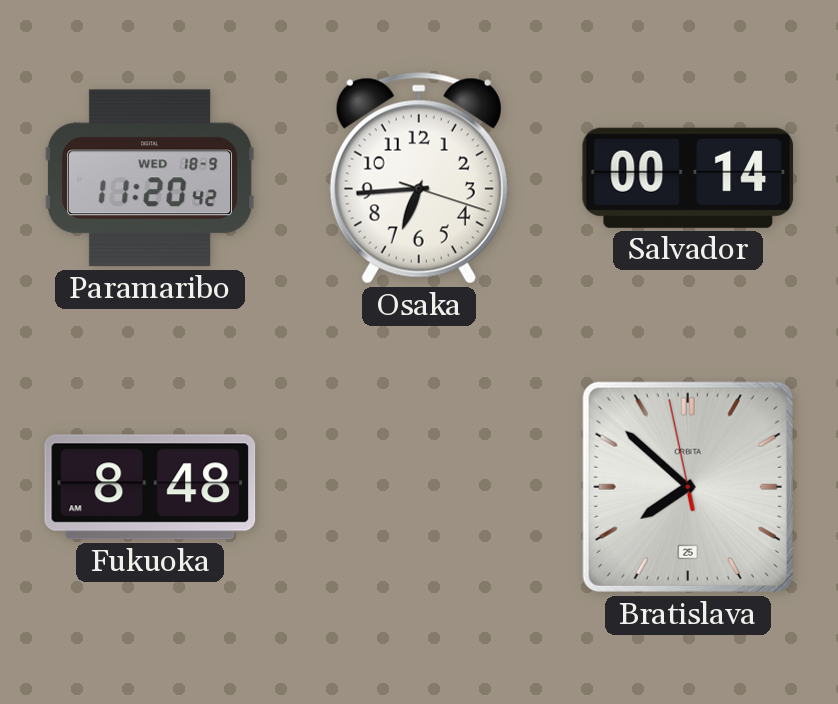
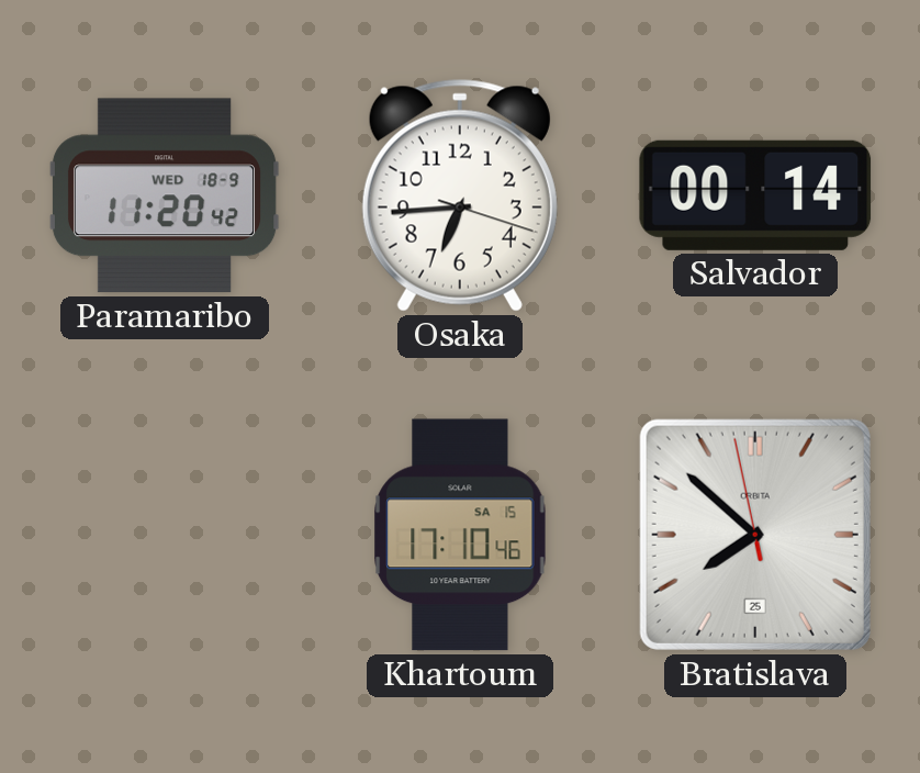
Fukuoka: 8:48 -> none
Khartoum: none -> 17:10
